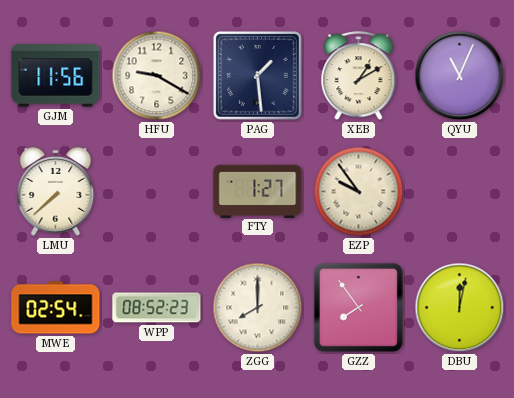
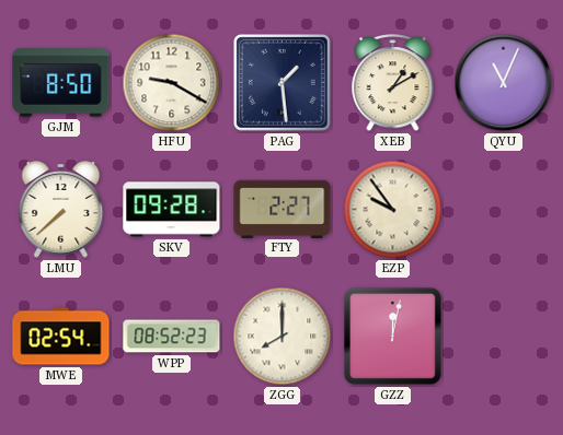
GJM: 11:56 -> 8:50
SKV: none -> 09:28
FTY: 1:27 -> 2:27
GZZ: 7:54 -> 12:02
DBU: 12:02 -> none
